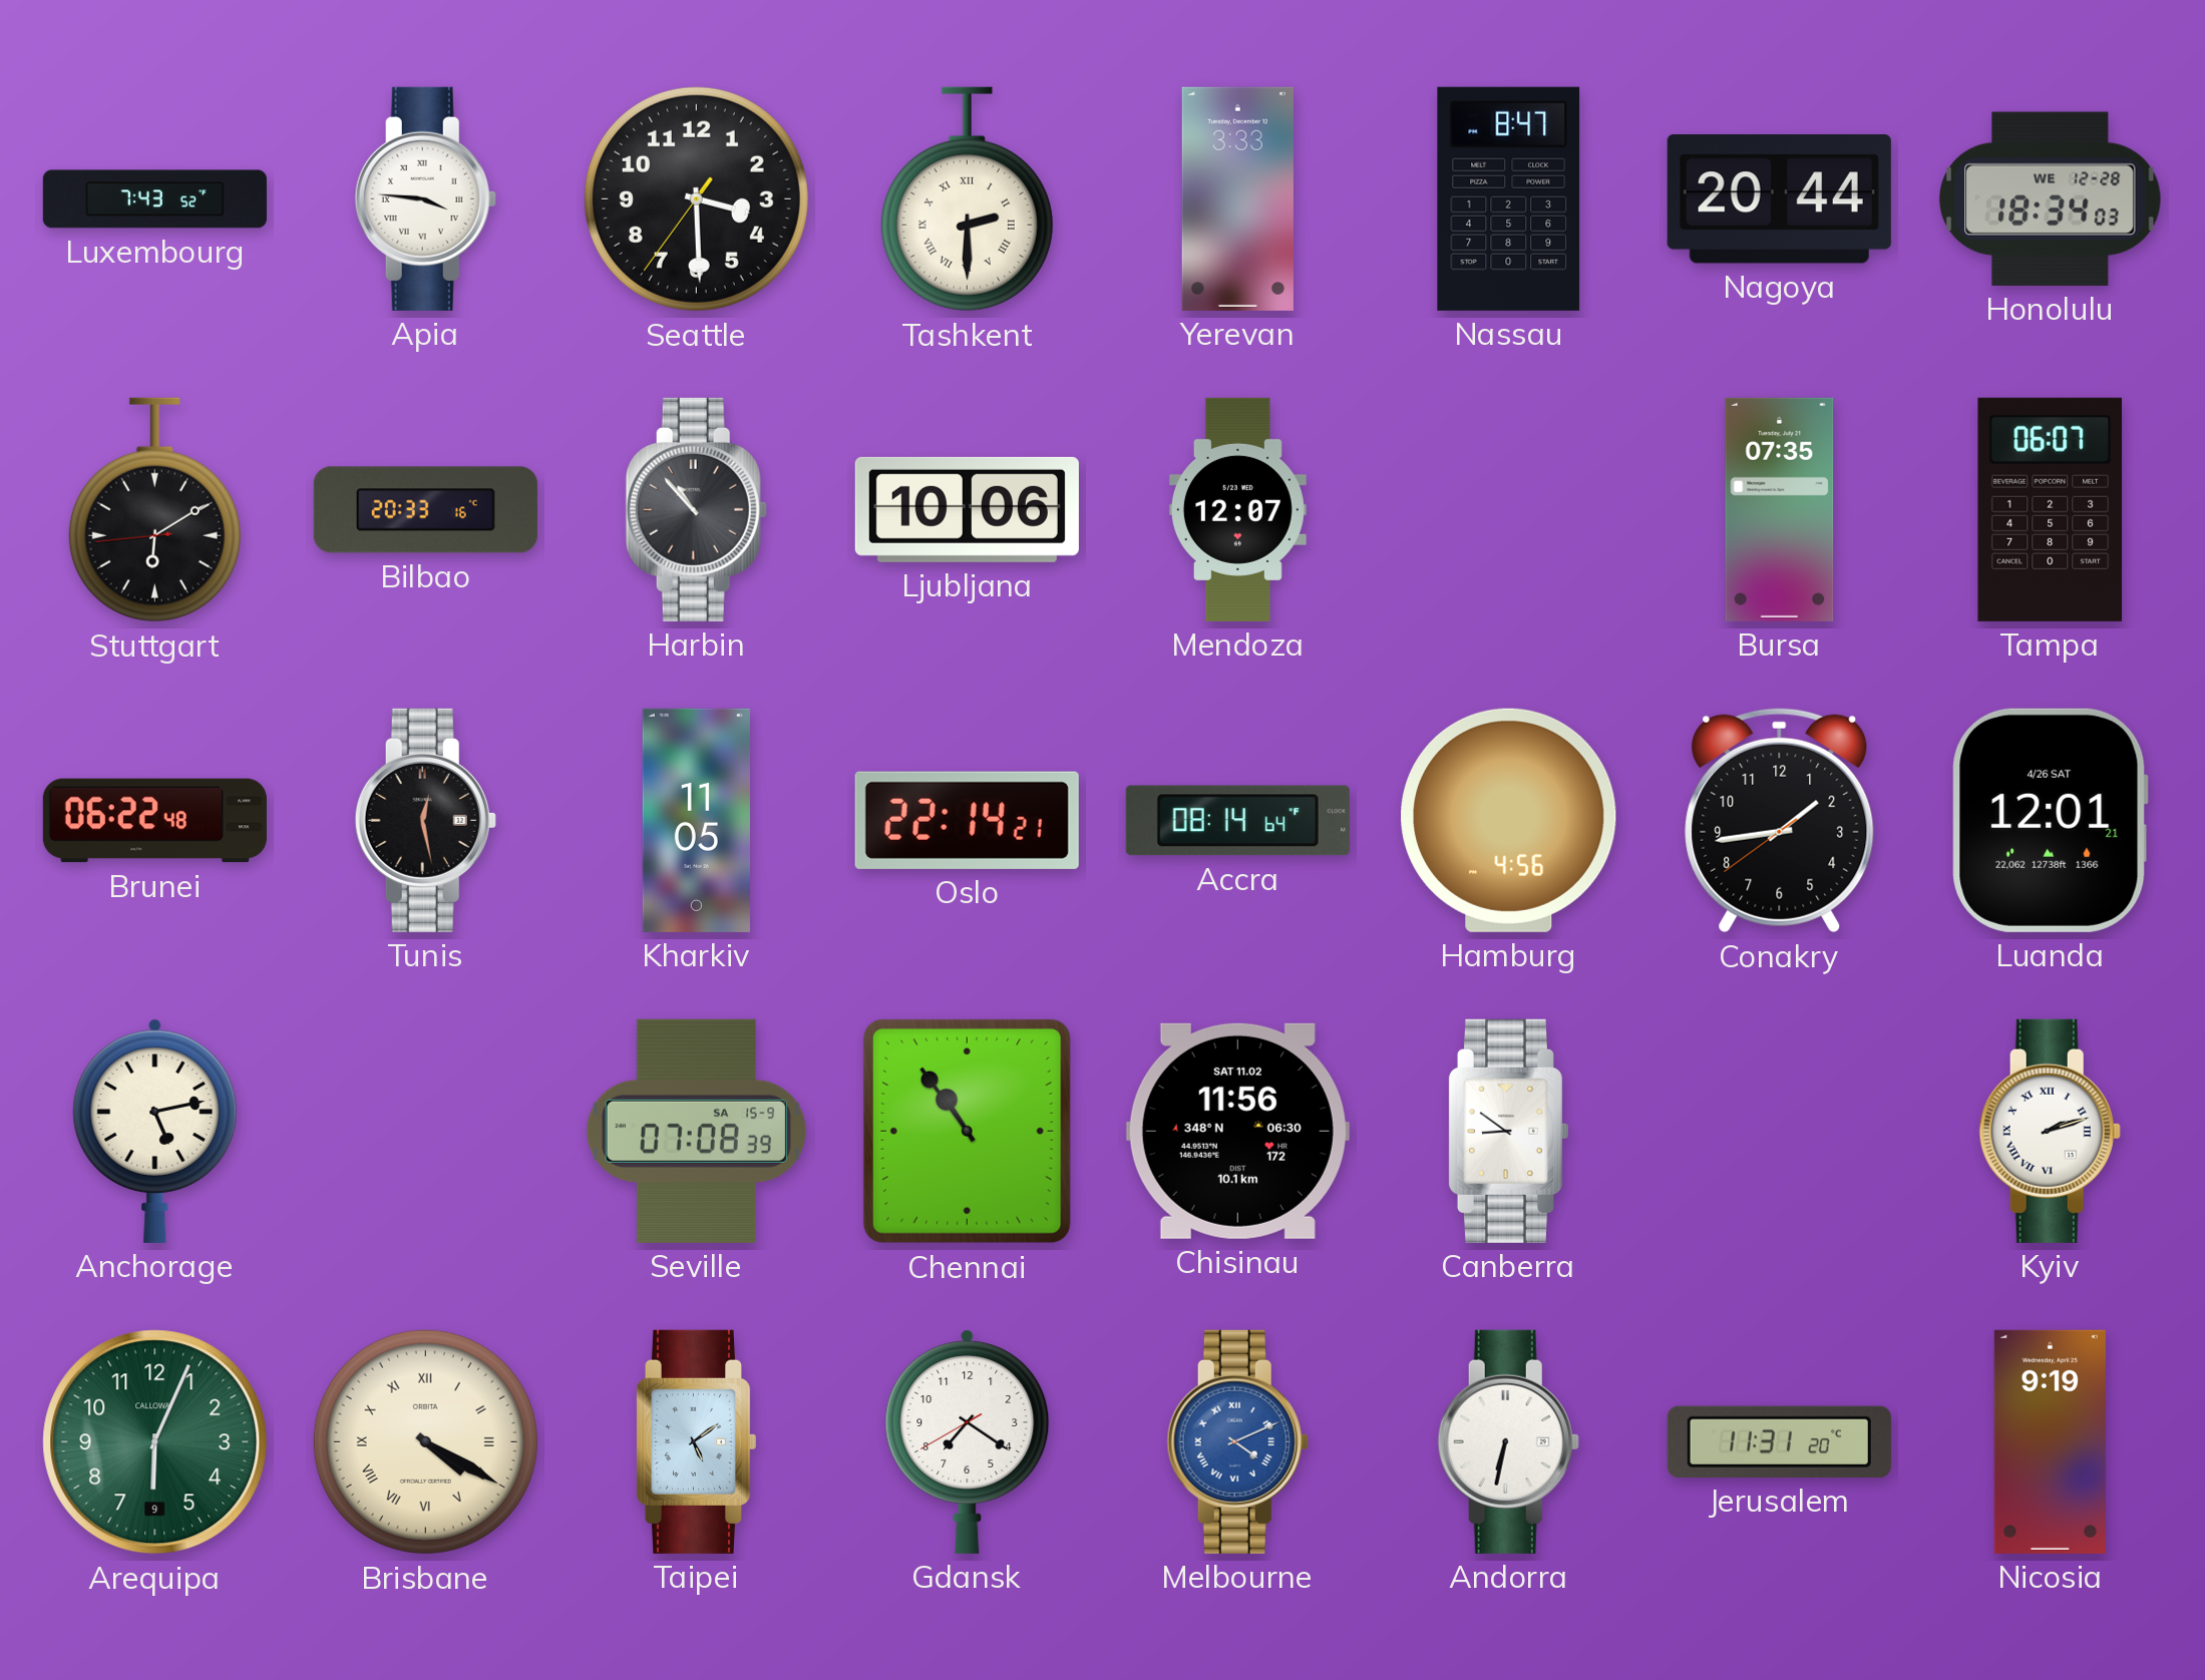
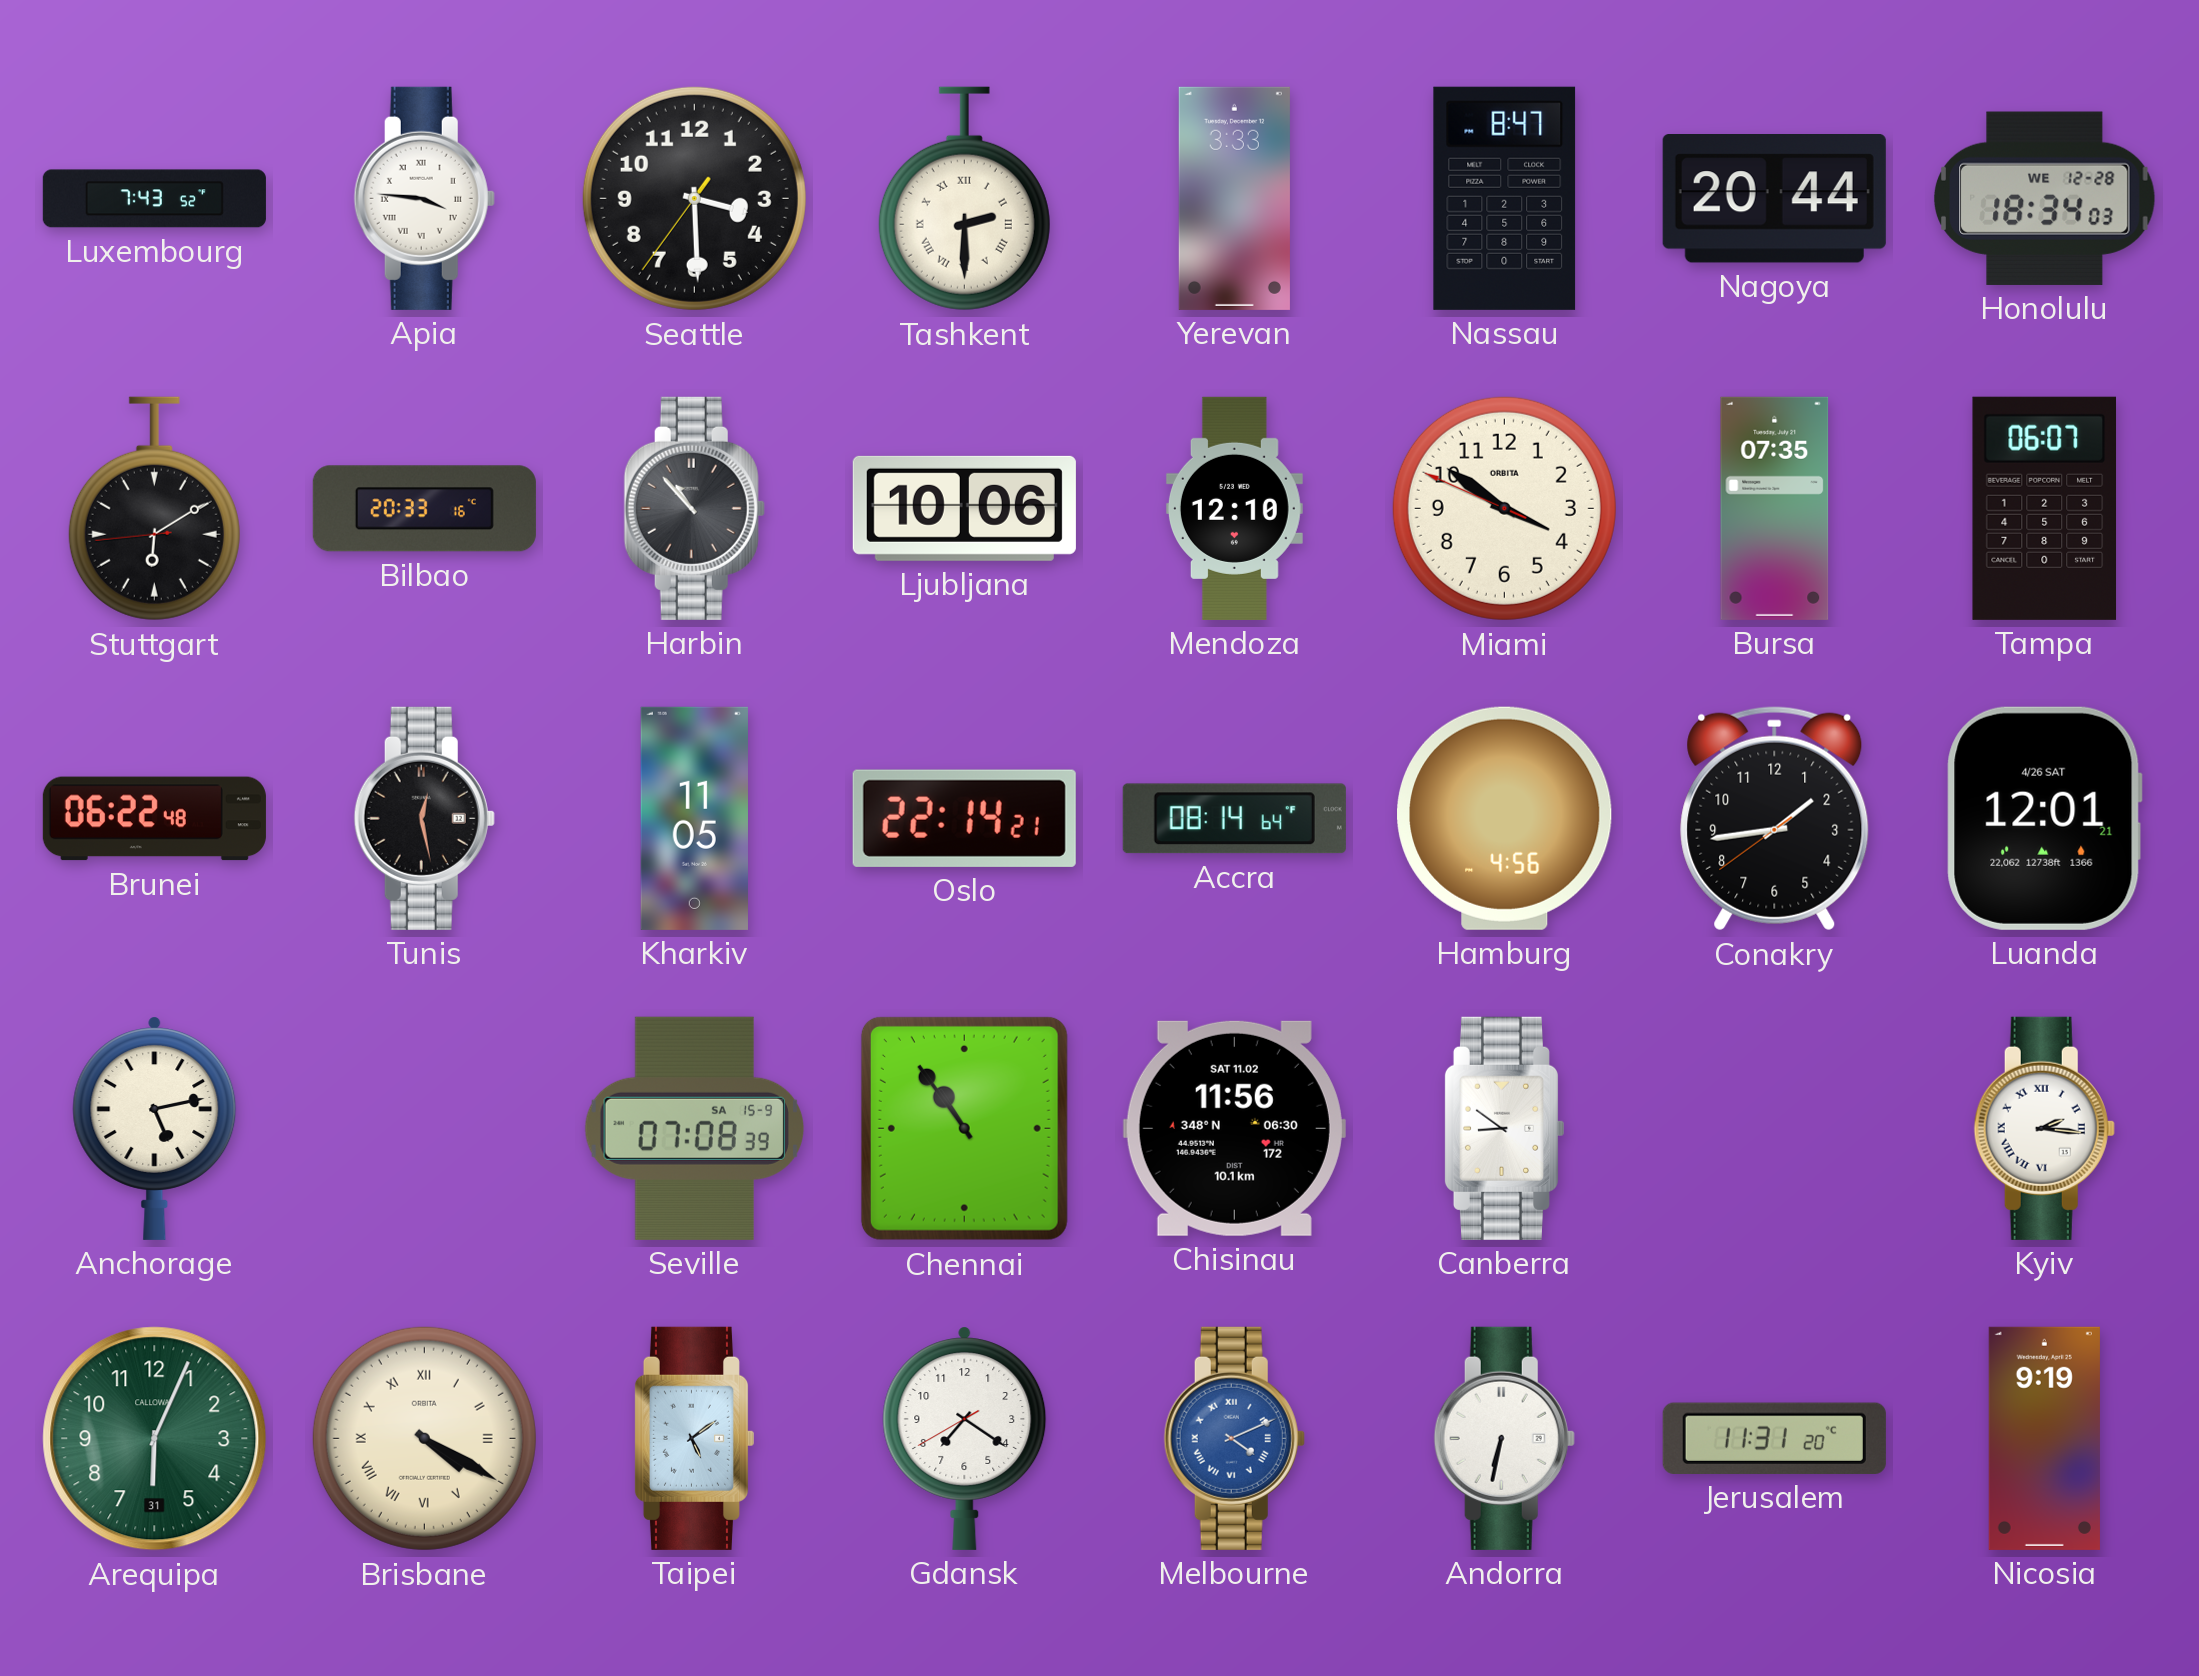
Mendoza: 12:07 -> 12:10
Miami: none -> 3:50
Kyiv: 2:12 -> 2:16
Arequipa date: 9 -> 31
